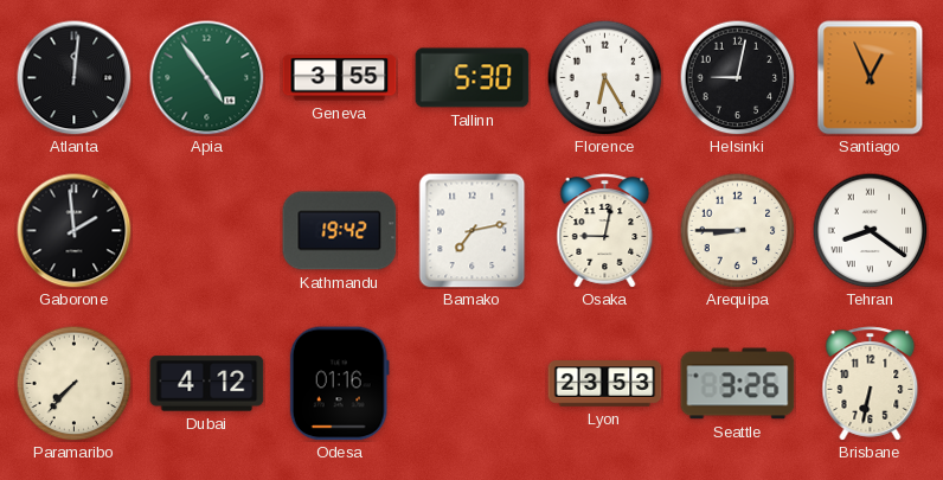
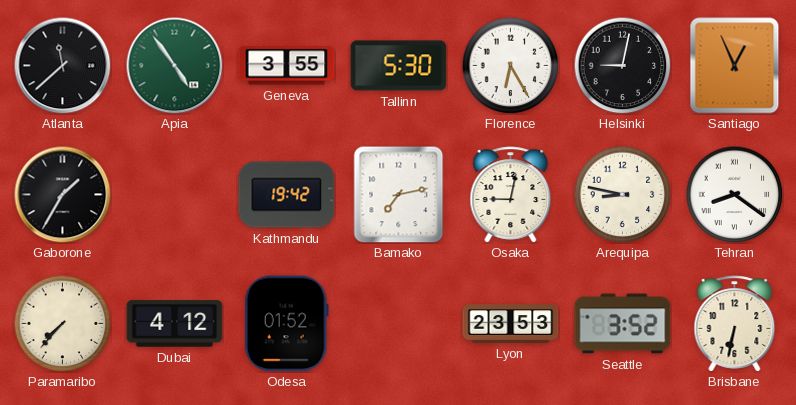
Atlanta: 12:01 -> 11:38
Gaborone: 1:59 -> 1:35
Arequipa: 8:45 -> 8:47
Odesa: 01:16 -> 01:52
Seattle: 3:26 -> 3:52
